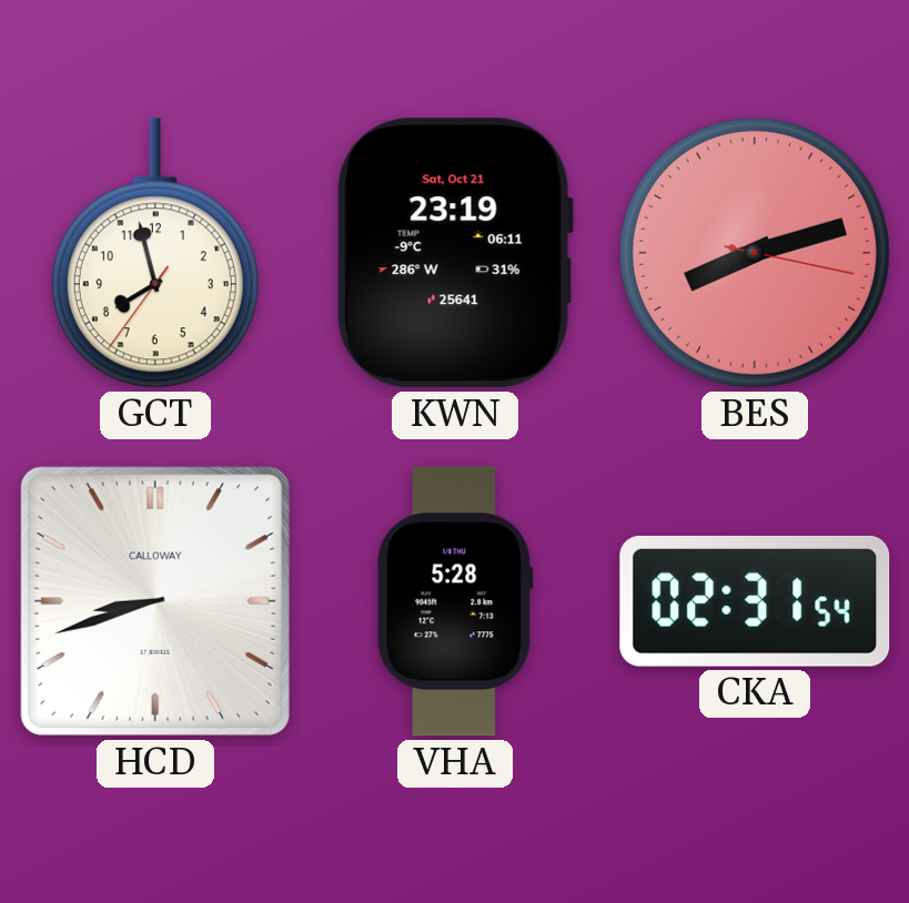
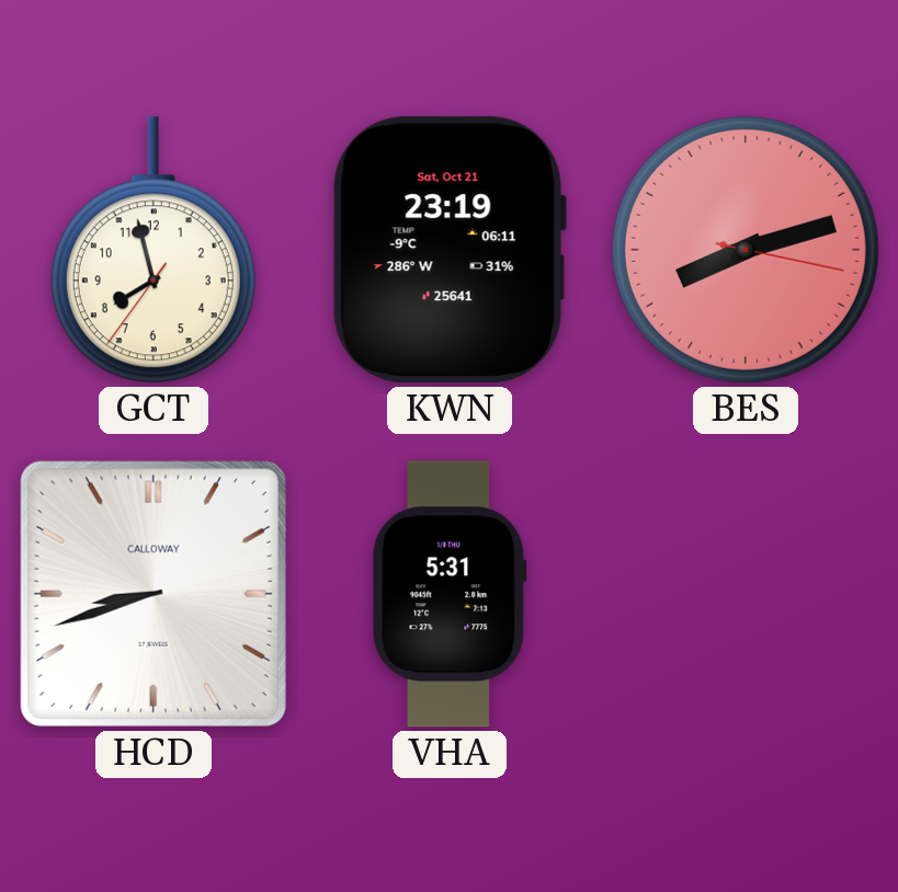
VHA: 5:28 -> 5:31
CKA: 02:31 -> none
